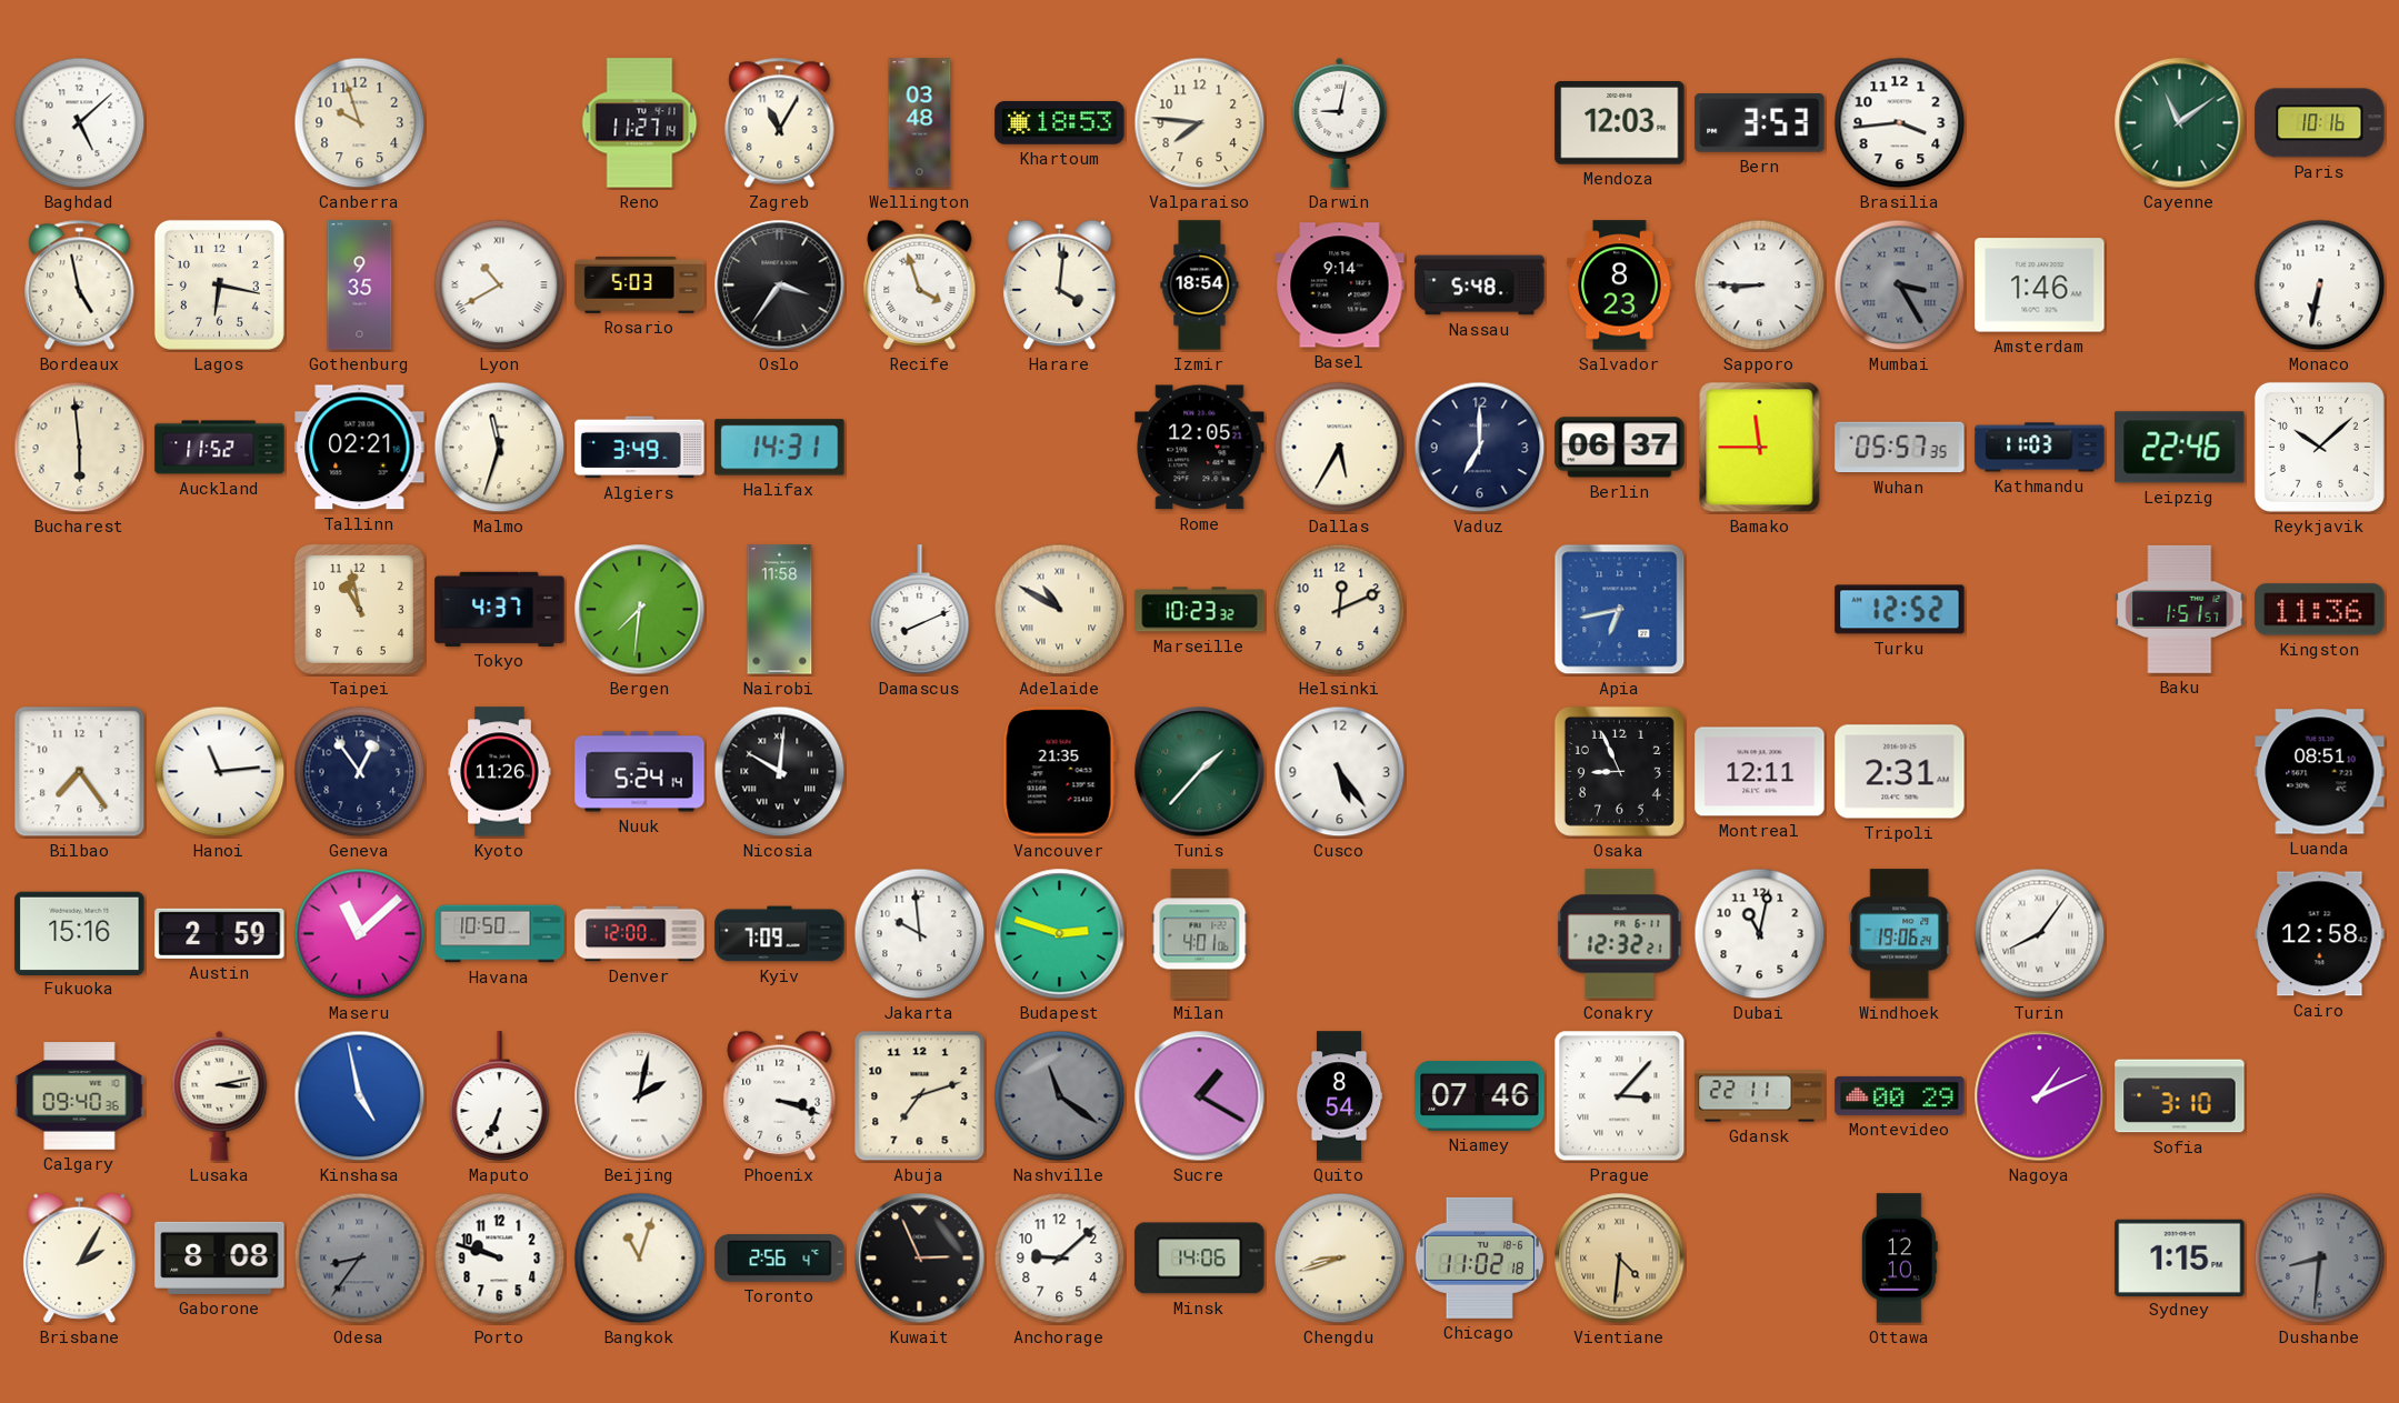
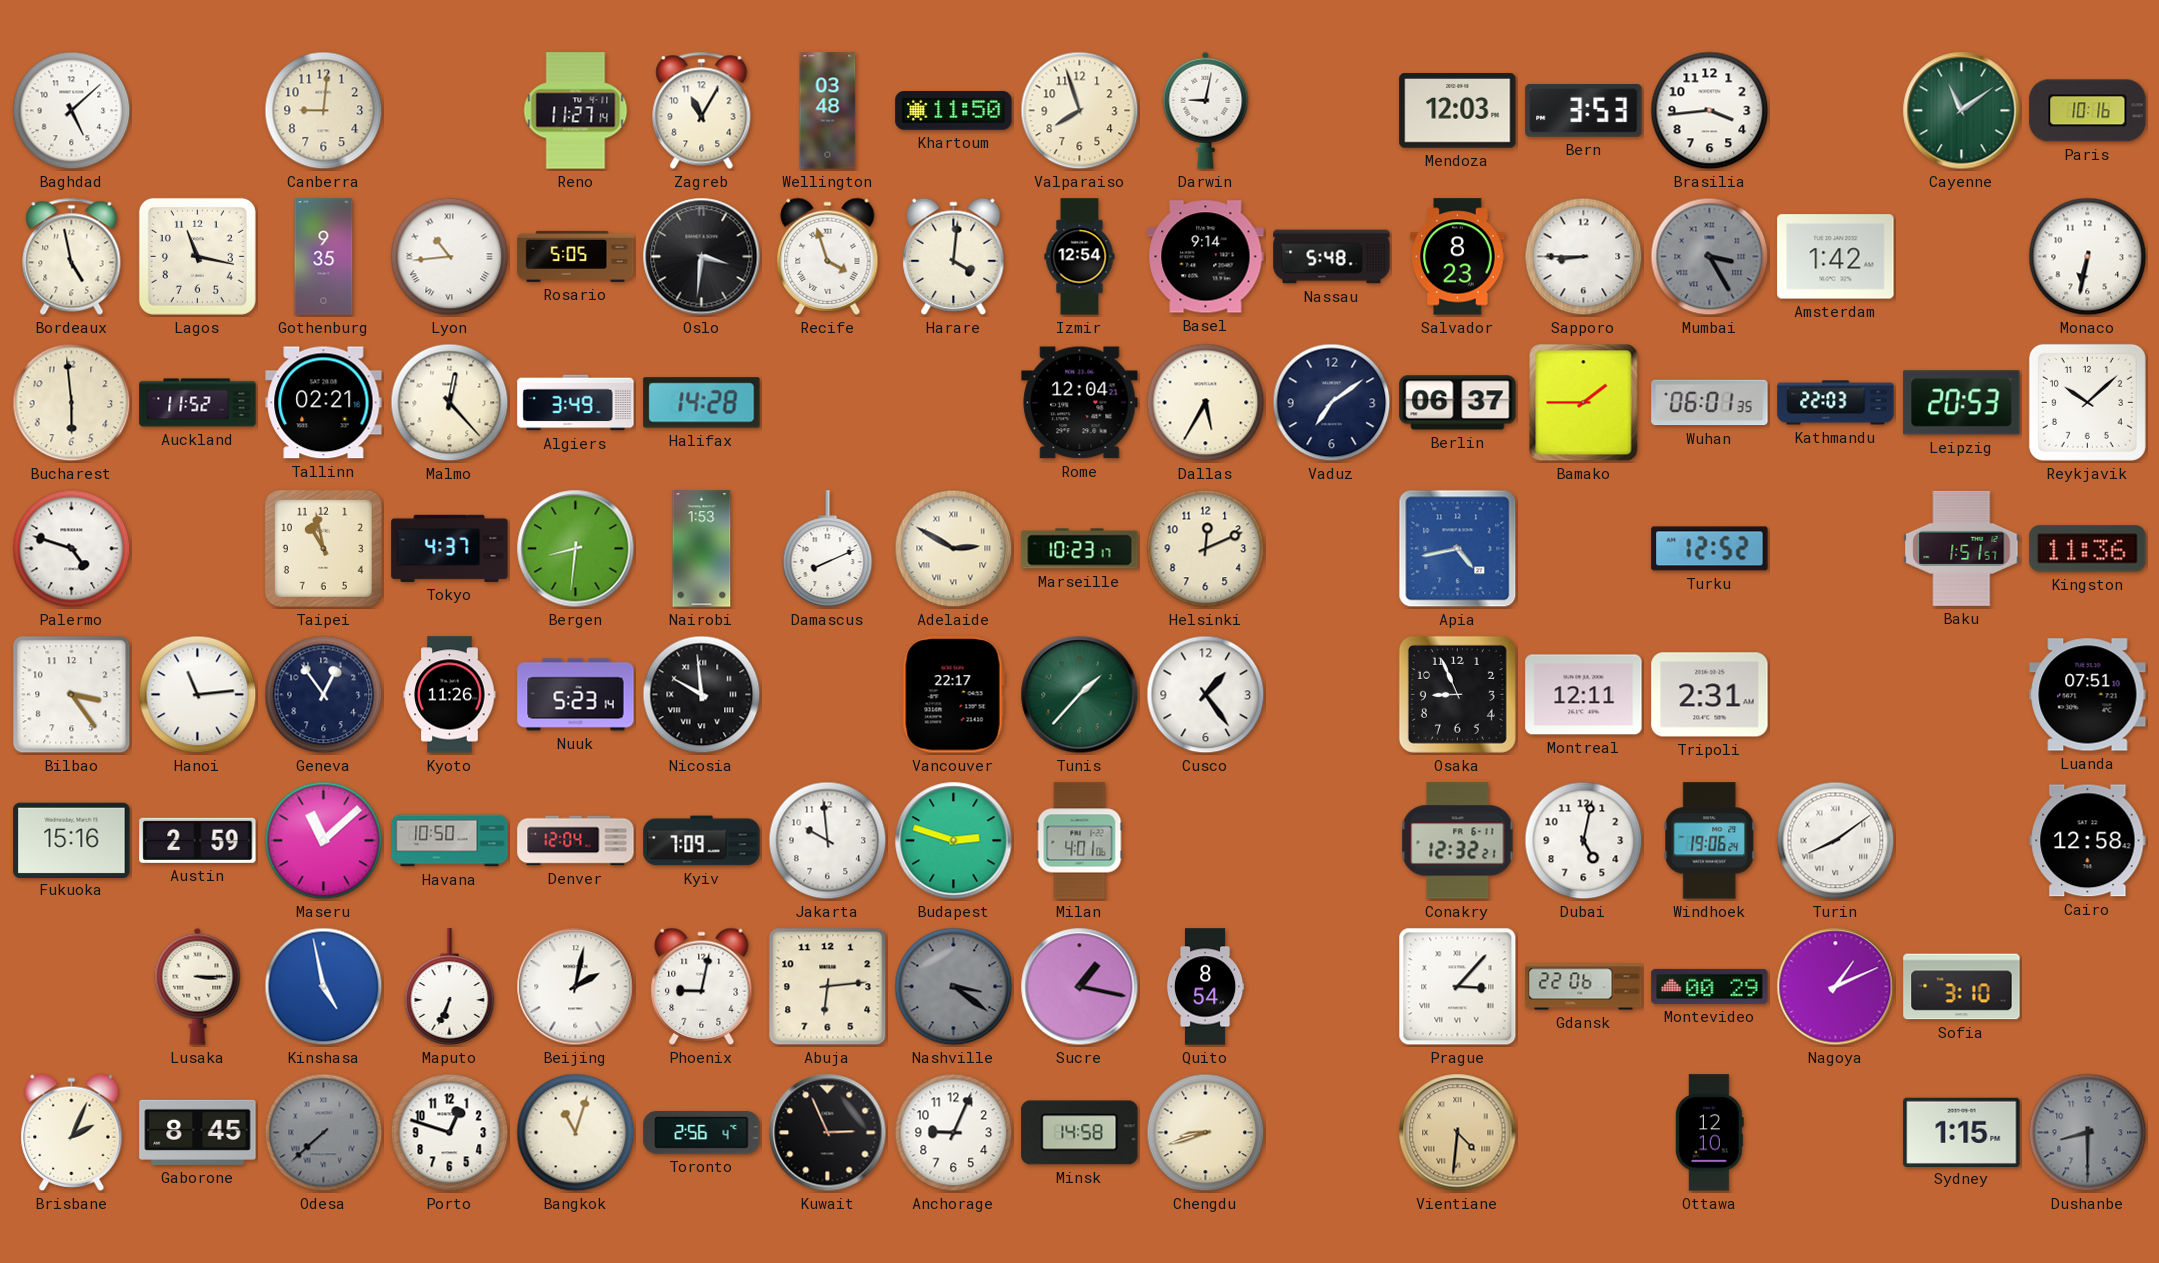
Canberra: 9:57 -> 9:01
Khartoum: 18:53 -> 11:50
Valparaiso: 7:46 -> 7:57
Lagos: 6:17 -> 11:17
Lyon: 10:40 -> 10:44
Rosario: 5:03 -> 5:05
Oslo: 3:36 -> 3:31
Izmir: 18:54 -> 12:54
Amsterdam: 1:46 -> 1:42
Malmo: 11:33 -> 12:23
Halifax: 14:31 -> 14:28
Rome: 12:05 -> 12:04
Vaduz: 7:00 -> 7:09
Bamako: 11:45 -> 1:45
Wuhan: 05:57 -> 06:01
Kathmandu: 11:03 -> 22:03
Leipzig: 22:46 -> 20:53
Palermo: none -> 4:48
Bergen: 7:31 -> 8:31
Nairobi: 11:58 -> 1:53
Adelaide: 10:50 -> 2:50
Marseille: 10:23:32 -> 10:23:17
Apia: 6:43 -> 4:43
Bilbao: 7:24 -> 3:24
Nuuk: 5:24 -> 5:23
Nicosia: 10:01 -> 9:59
Vancouver: 21:35 -> 22:17
Cusco: 5:24 -> 1:24
Luanda: 08:51 -> 07:51
Denver: 12:00 -> 12:04
Dubai: 11:02 -> 5:02
Turin: 8:06 -> 8:09
Calgary: 09:40 -> none
Lusaka: 3:13 -> 3:15
Phoenix: 3:18 -> 9:02
Abuja: 7:12 -> 6:14
Nashville: 11:21 -> 3:21
Sucre: 1:20 -> 1:17
Niamey: 07:46 -> none
Gdansk: 22:11 -> 22:06
Brisbane: 2:05 -> 2:04
Gaborone: 8:08 -> 8:45
Odesa: 8:36 -> 7:38
Porto: 9:48 -> 12:48
Anchorage: 9:08 -> 9:04
Minsk: 14:06 -> 14:58
Chicago: 11:02 -> none
Dushanbe: 8:31 -> 8:30
